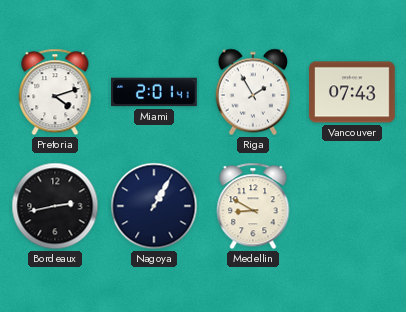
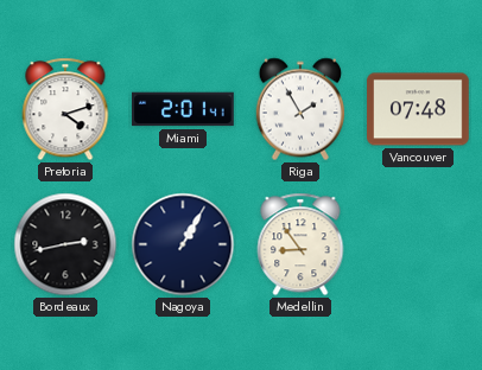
Vancouver: 07:43 -> 07:48
Medellin: 8:50 -> 8:54
